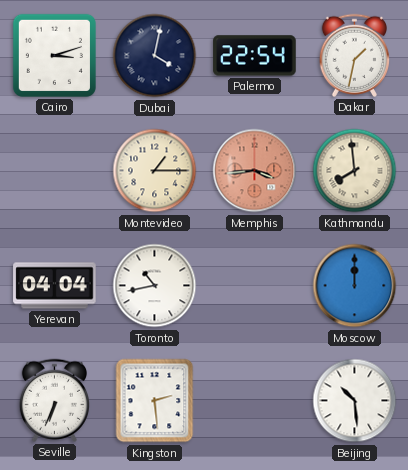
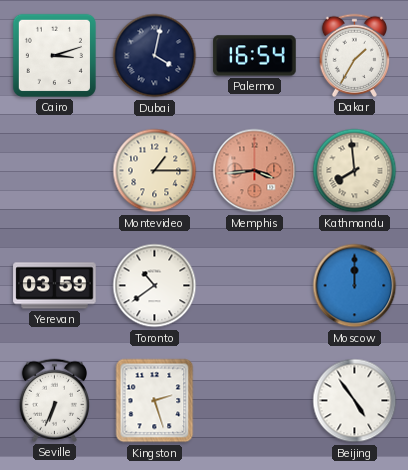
Palermo: 22:54 -> 16:54
Dakar: 1:32 -> 1:35
Yerevan: 04:04 -> 03:59
Toronto: 10:43 -> 10:39
Kingston: 2:29 -> 2:27
Beijing: 10:29 -> 4:54
